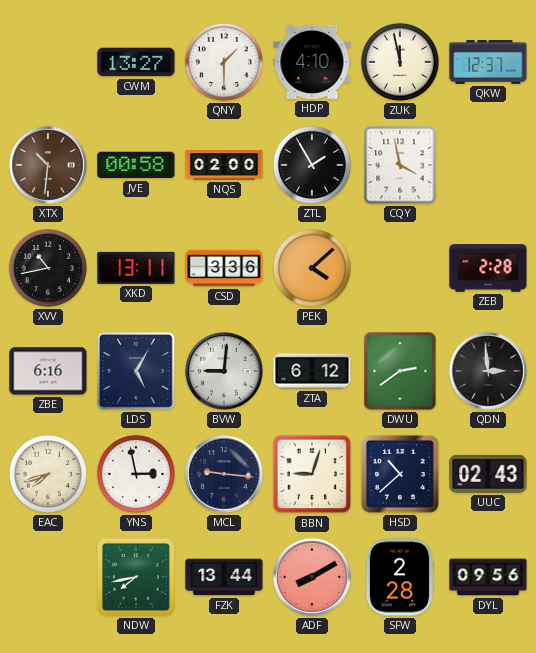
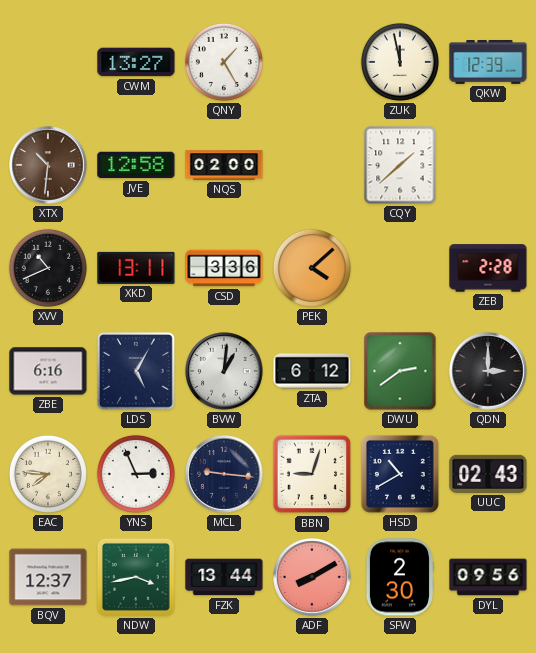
QNY: 1:30 -> 1:25
HDP: 4:10 -> none
QKW: 12:37 -> 12:39
JVE: 00:58 -> 12:58
ZTL: 1:55 -> none
CQY: 3:58 -> 1:38
XVV: 10:43 -> 10:41
BVW: 9:01 -> 1:01
QDN: 2:59 -> 3:00
EAC: 7:42 -> 7:46
YNS: 2:58 -> 2:56
HSD: 10:38 -> 10:40
BQV: none -> 12:37
NDW: 7:43 -> 3:43
SFW: 2:28 -> 2:30
